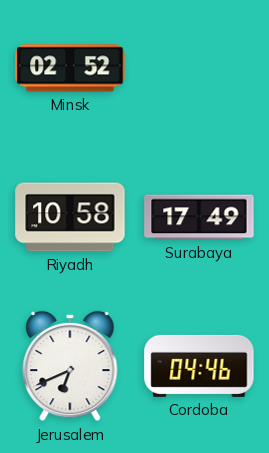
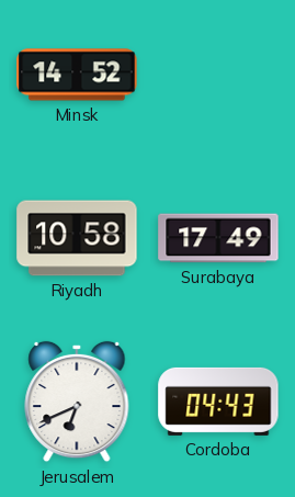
Minsk: 02:52 -> 14:52
Cordoba: 04:46 -> 04:43
